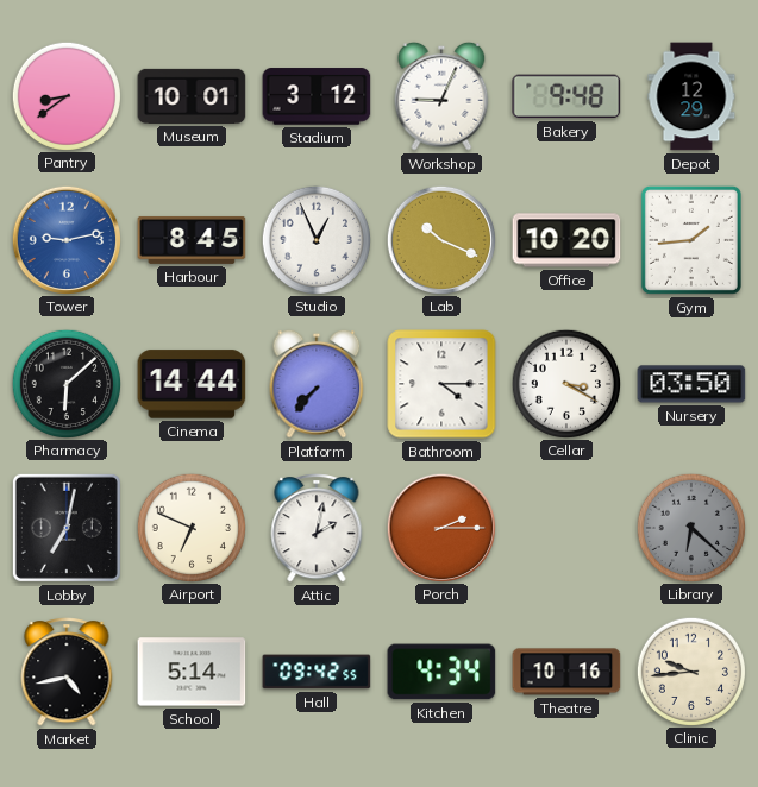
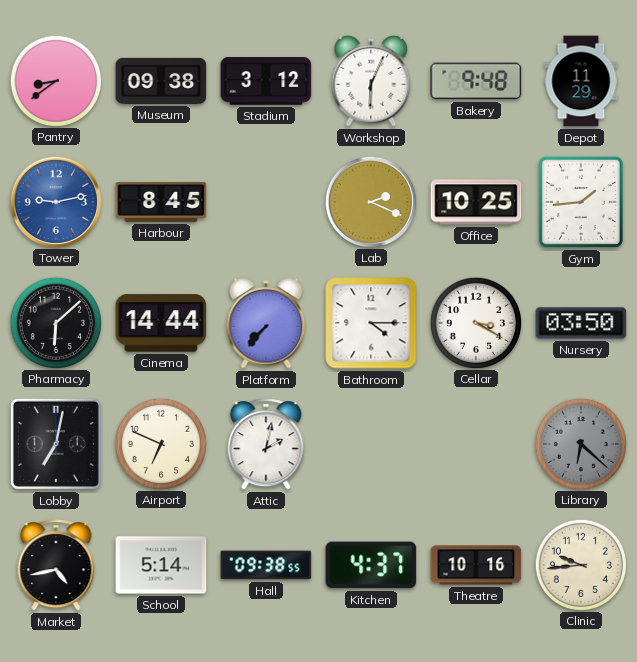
Museum: 10:01 -> 09:38
Workshop: 9:04 -> 6:04
Depot: 12:29 -> 11:29
Studio: 12:56 -> none
Lab: 10:19 -> 2:19
Office: 10:20 -> 10:25
Porch: 2:15 -> none
Hall: 09:42 -> 09:38
Kitchen: 4:34 -> 4:37
